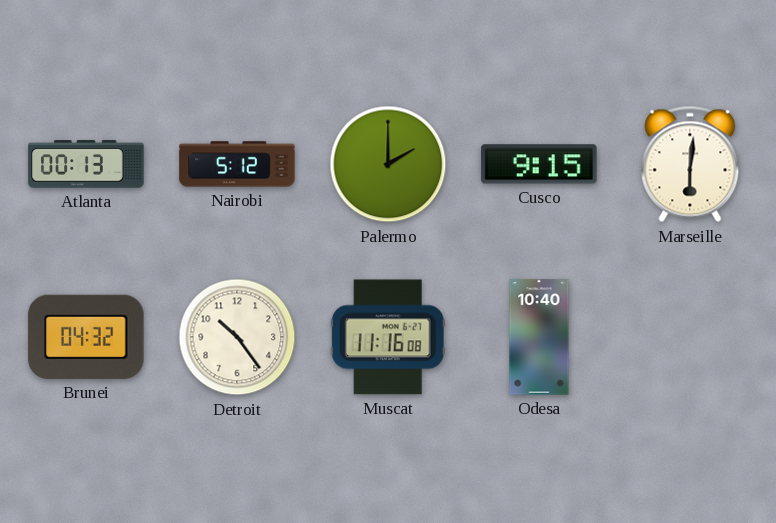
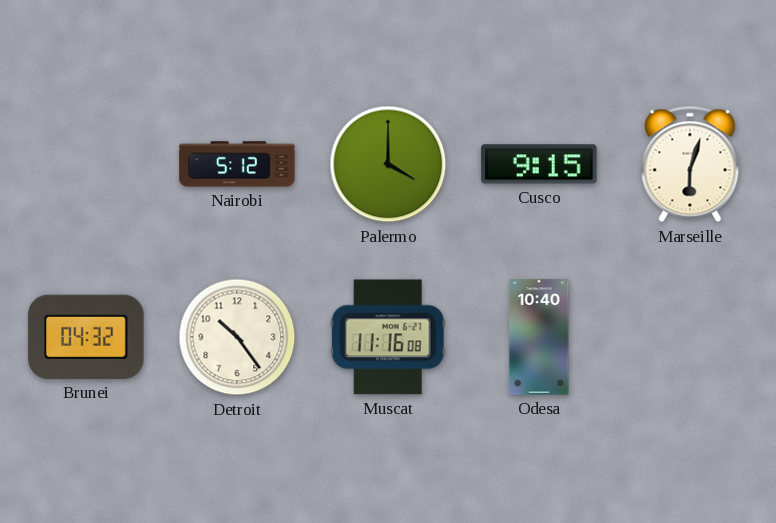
Atlanta: 00:13 -> none
Palermo: 2:00 -> 4:00
Marseille: 6:01 -> 6:03
